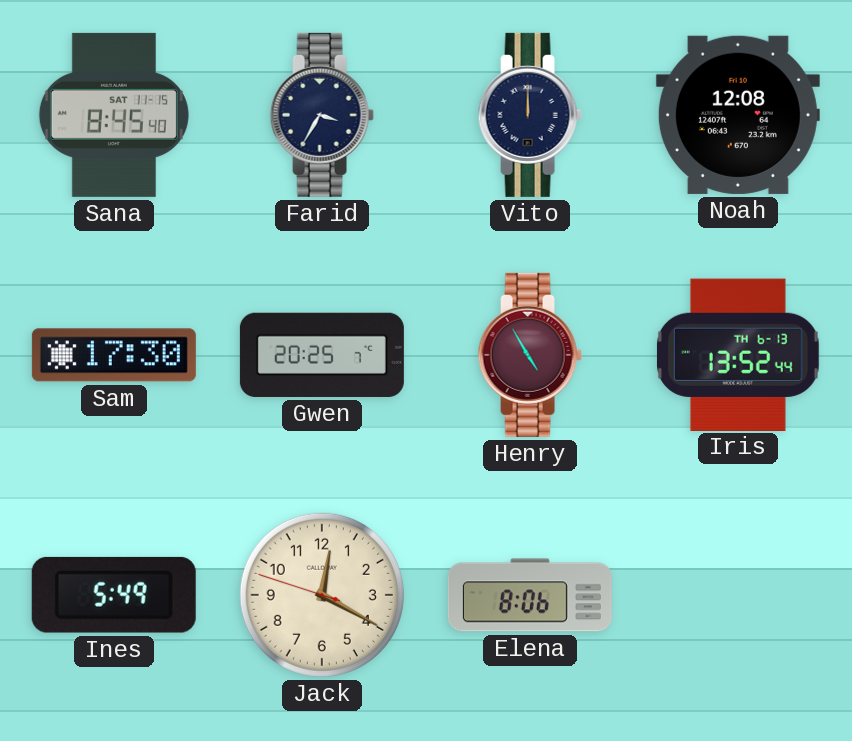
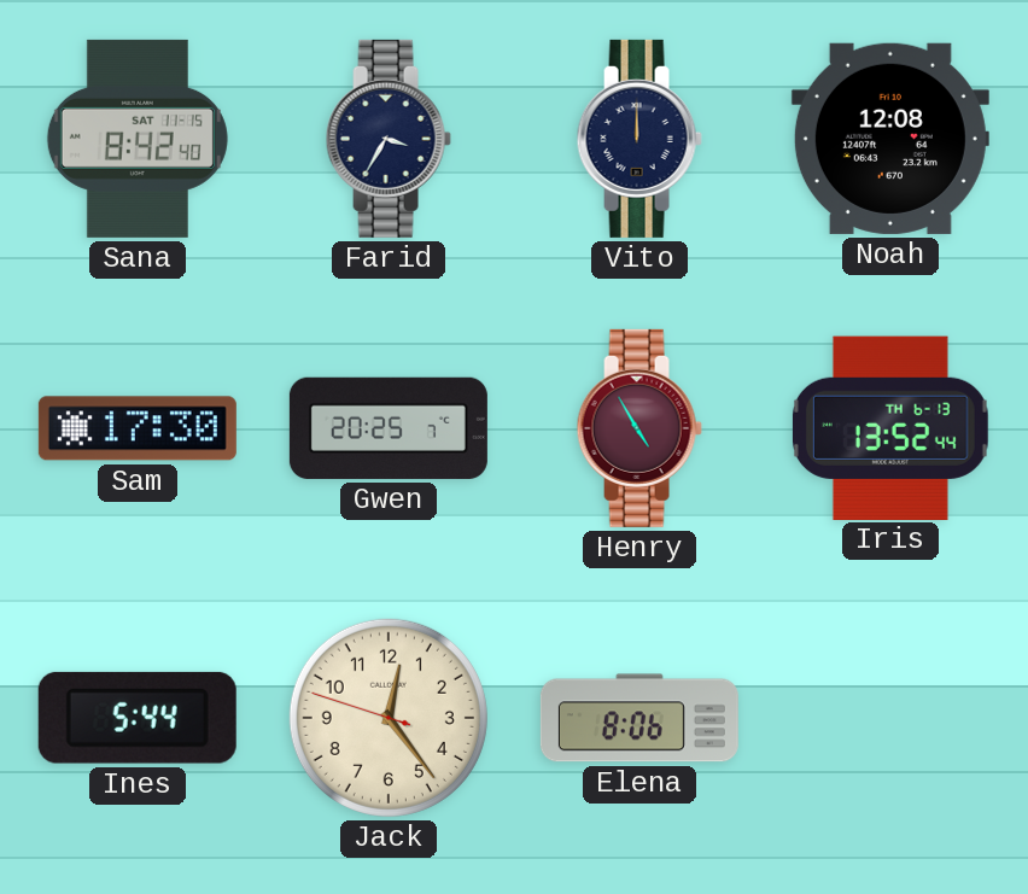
Sana: 8:45 -> 8:42
Ines: 5:49 -> 5:44
Jack: 12:19 -> 12:23
